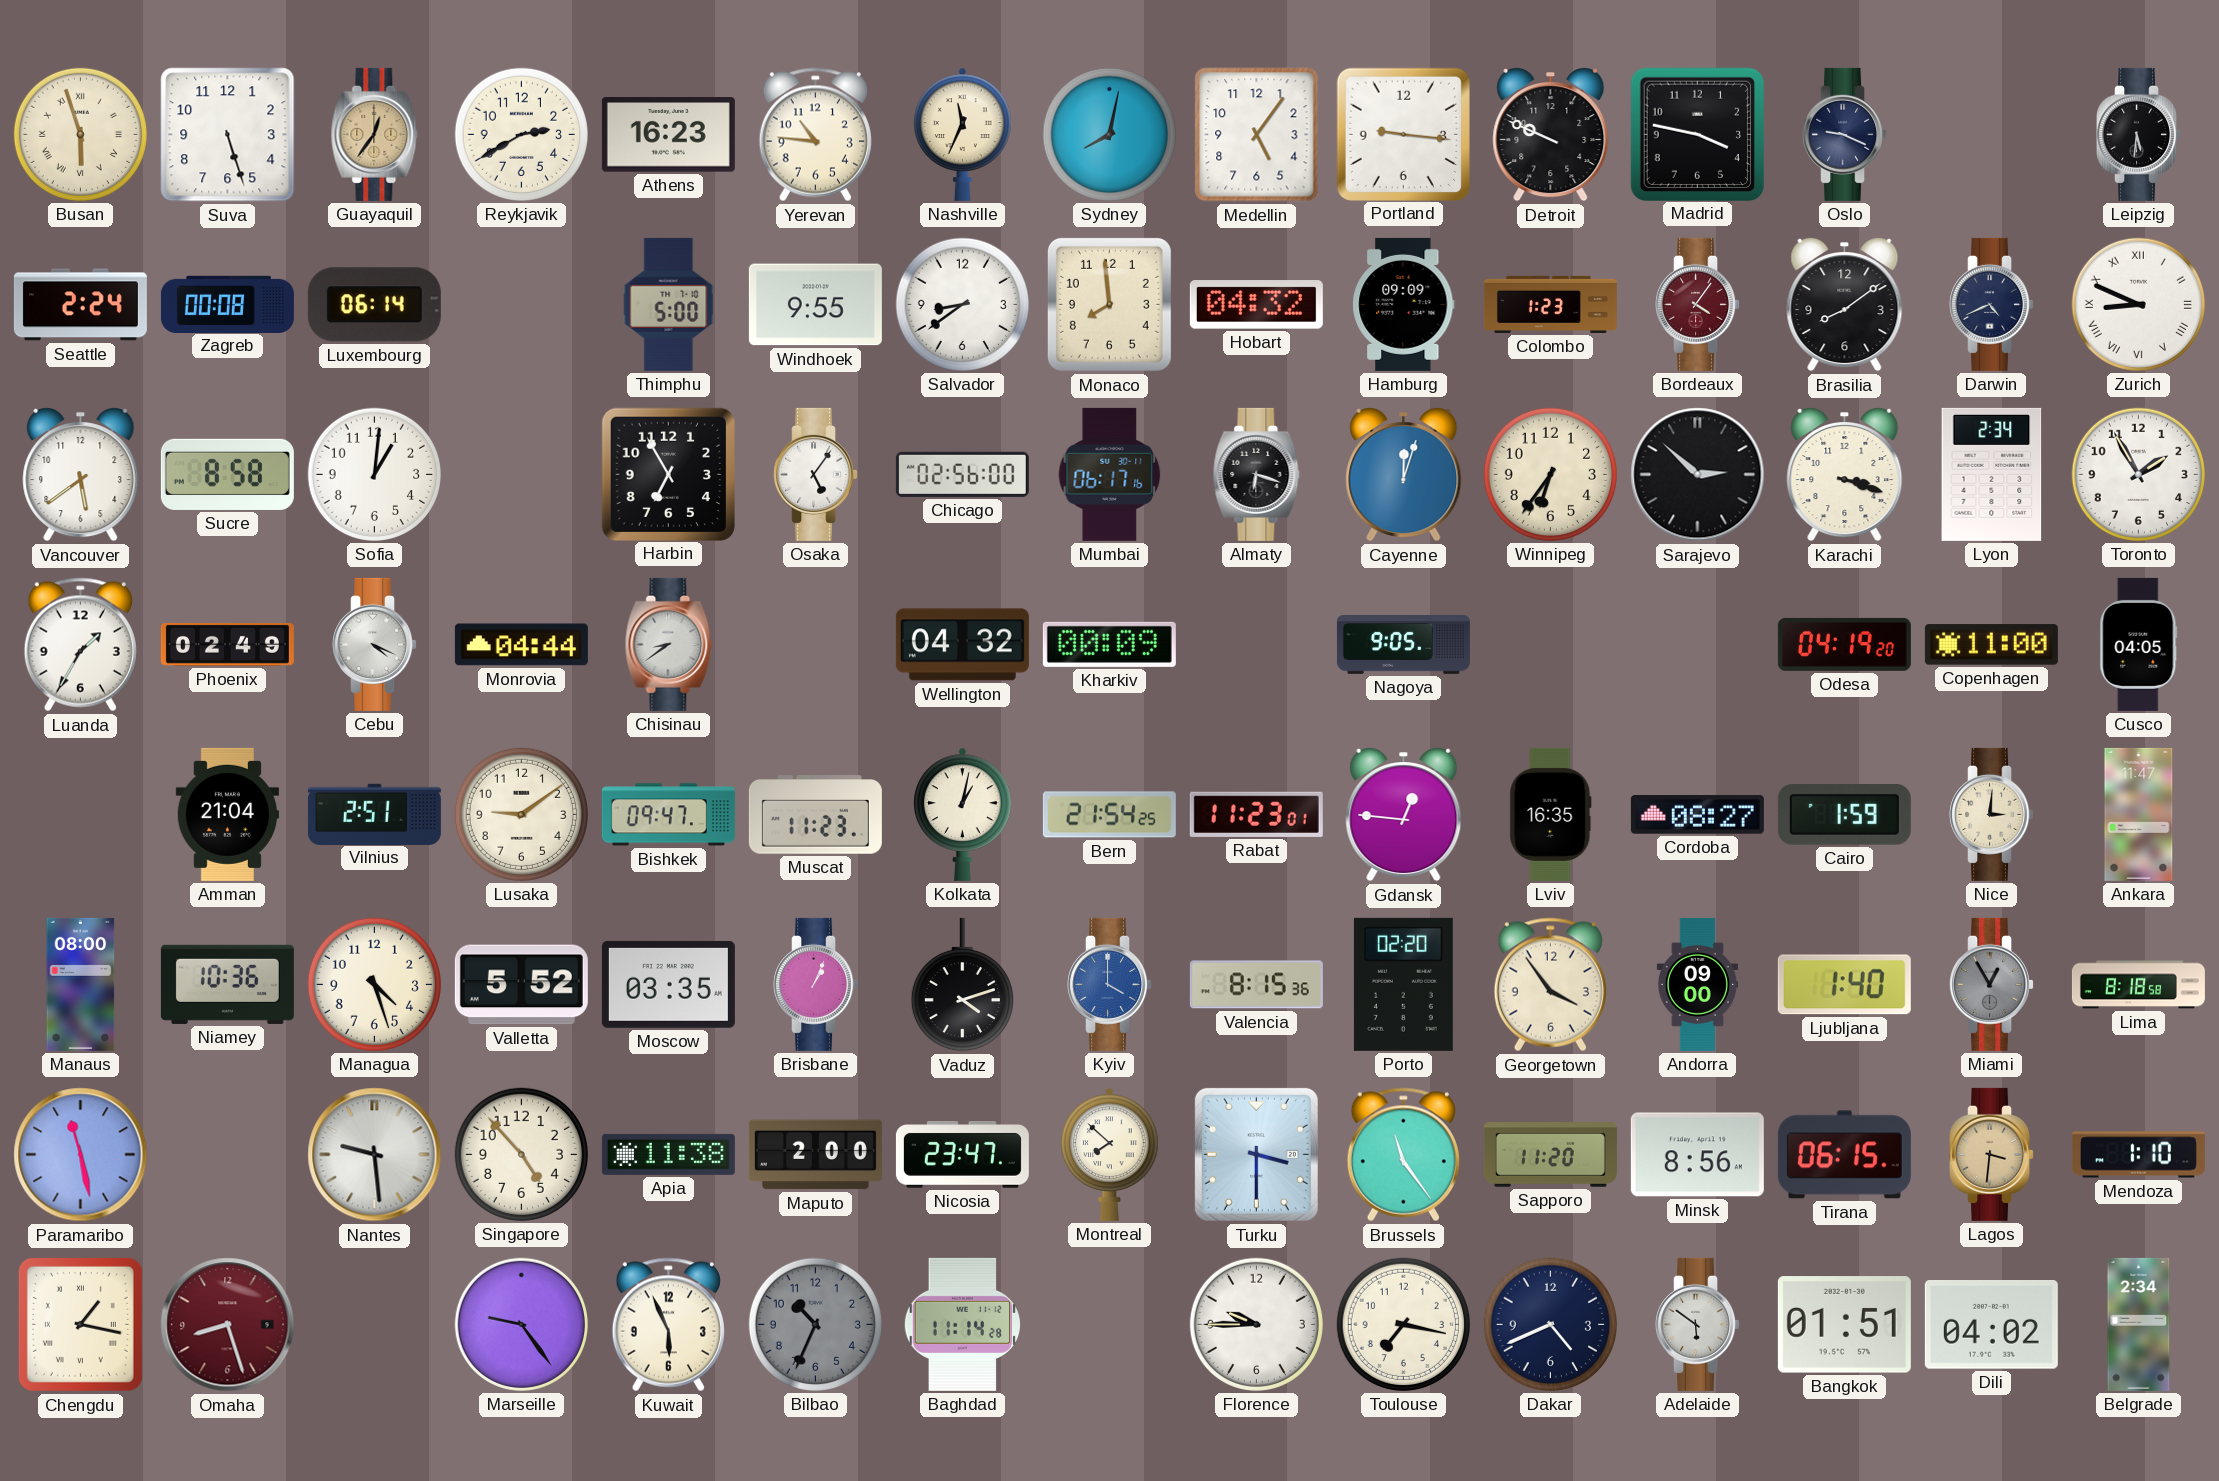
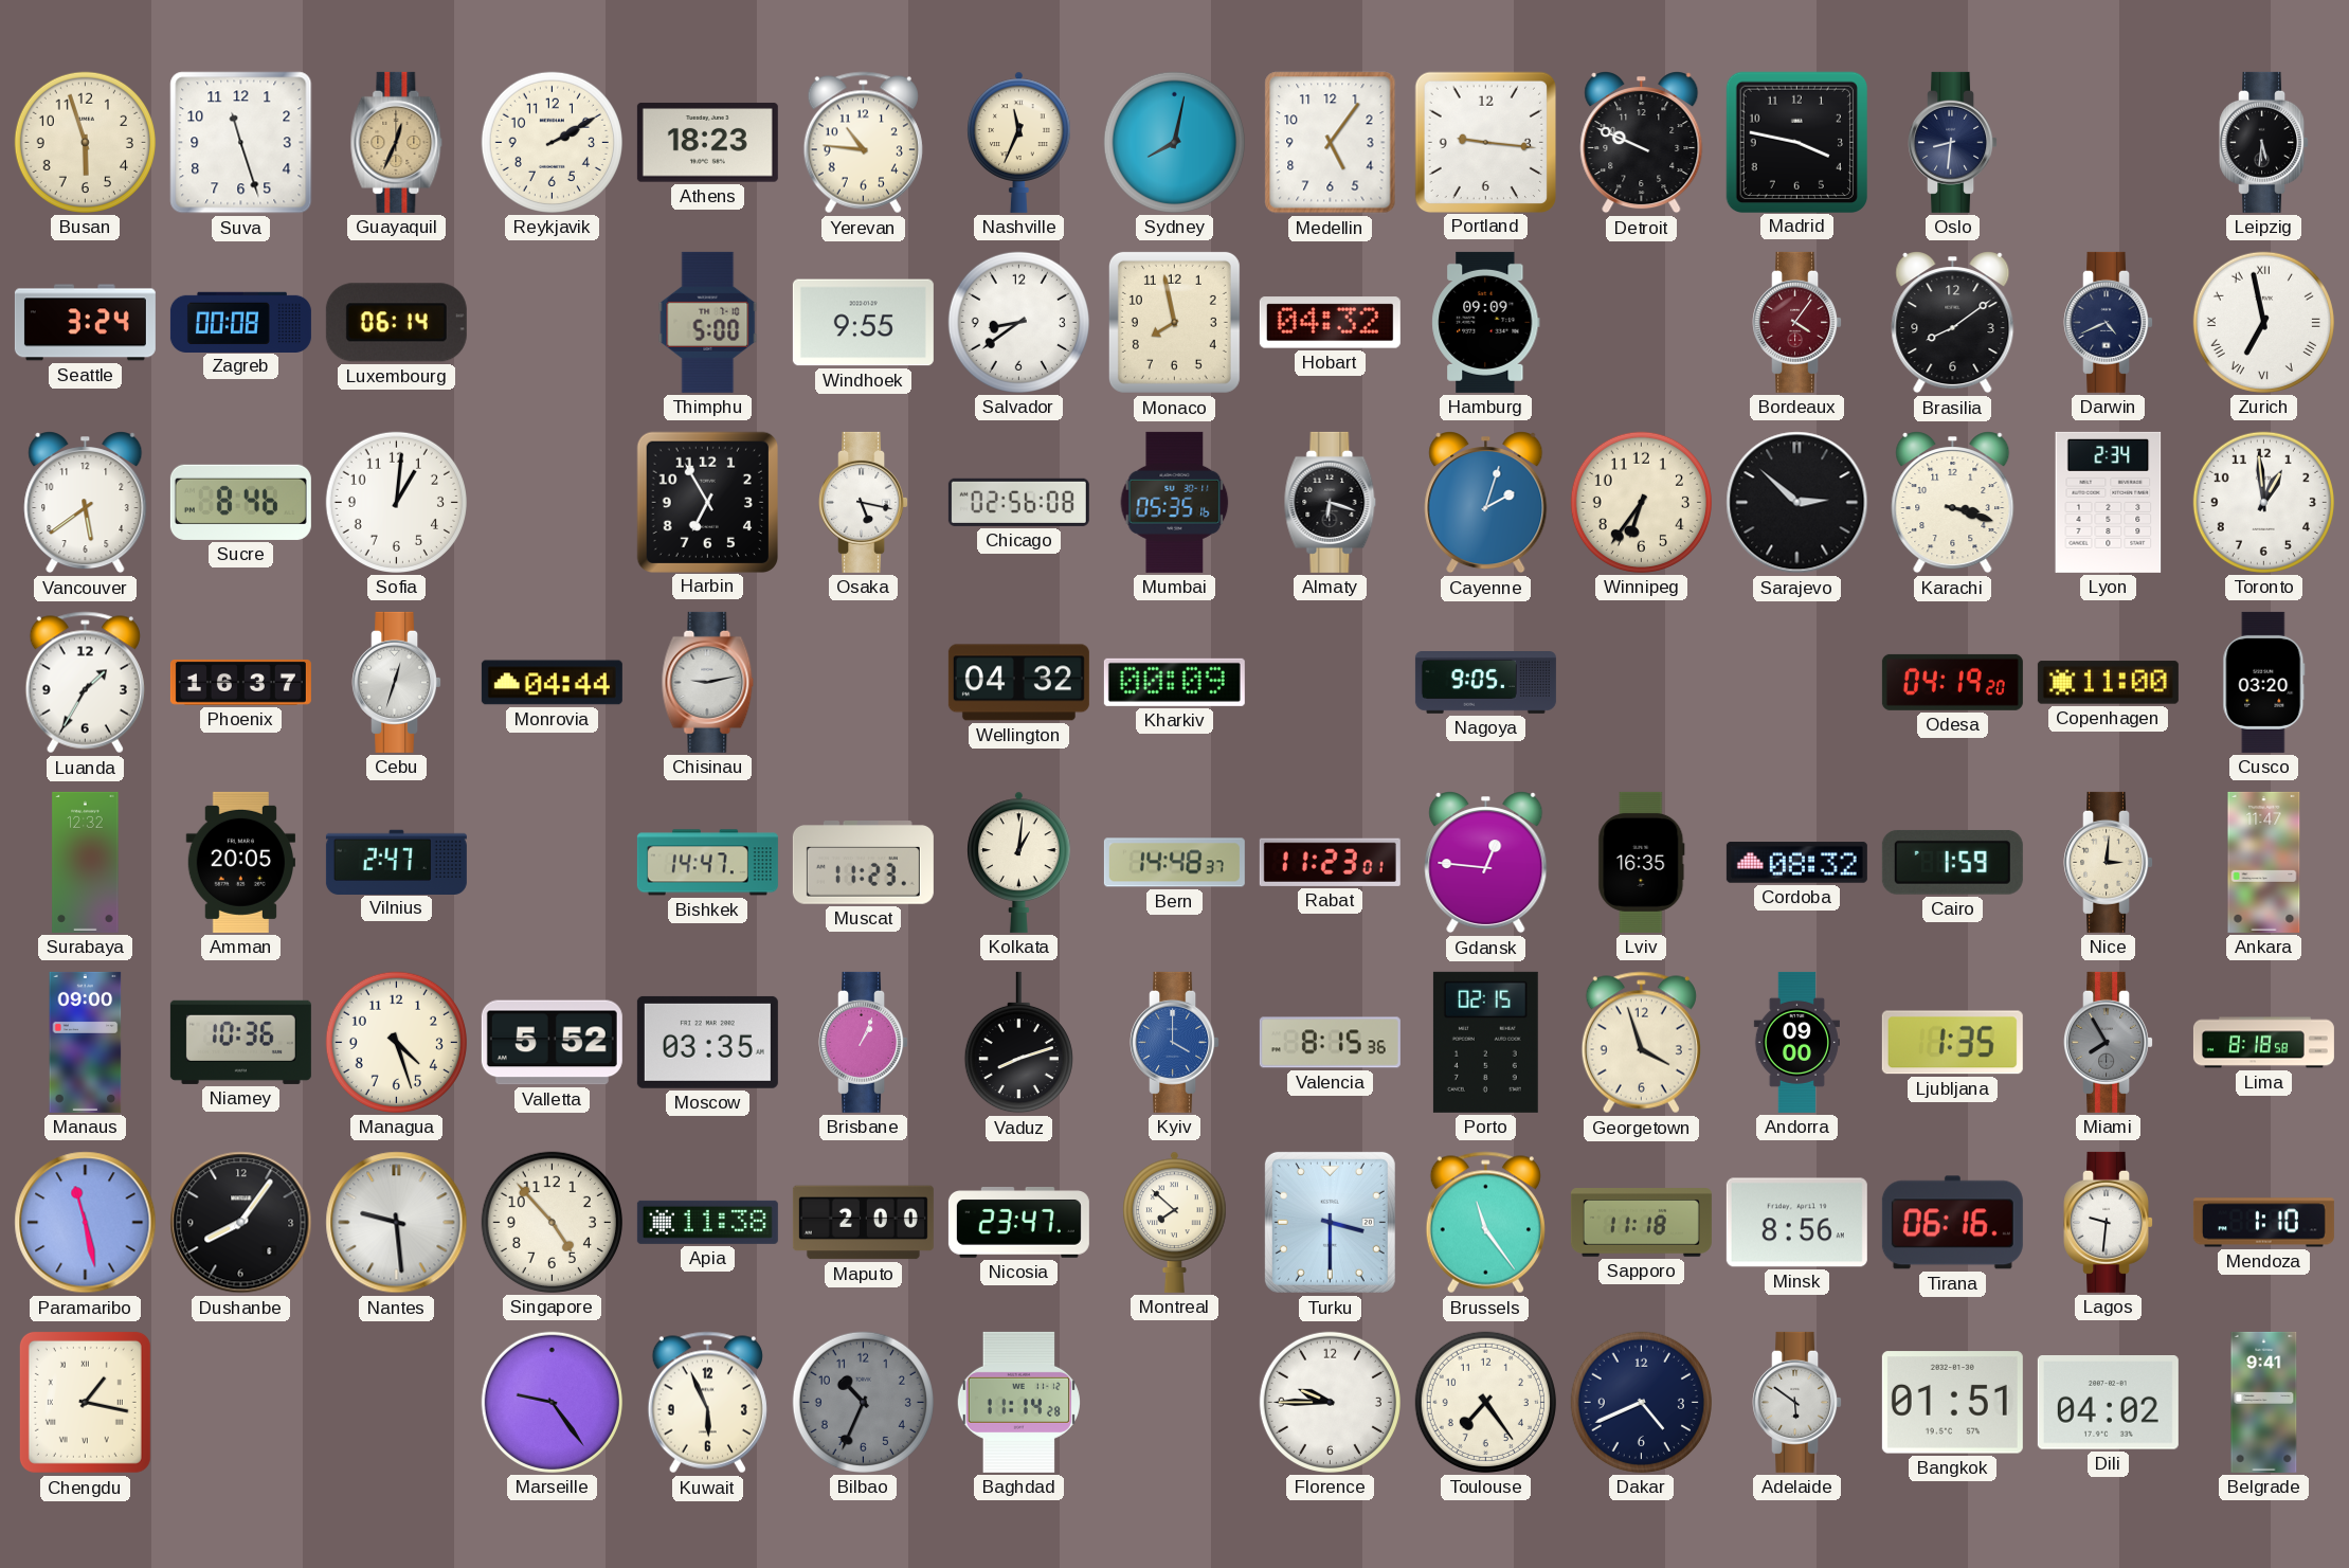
Busan numerals: Roman -> Arabic
Suva: 5:27 -> 11:27
Guayaquil: 12:36 -> 12:34
Reykjavik: 2:40 -> 2:10
Athens: 16:23 -> 18:23
Oslo: 9:19 -> 8:31
Seattle: 2:24 -> 3:24
Monaco: 7:59 -> 7:58
Colombo: 1:23 -> none
Zurich: 8:49 -> 6:58
Sucre: 8:58 -> 8:46
Osaka: 5:06 -> 5:17
Chicago: 02:56:00 -> 02:56:08
Mumbai: 06:17 -> 05:35
Cayenne: 12:03 -> 2:03
Toronto: 1:55 -> 12:59
Phoenix: 02:49 -> 16:37
Cebu: 4:19 -> 12:33
Chisinau: 8:39 -> 9:13
Cusco: 04:05 -> 03:20
Surabaya: none -> 12:32
Amman: 21:04 -> 20:05
Vilnius: 2:51 -> 2:47
Lusaka: 9:09 -> none
Bishkek: 09:47 -> 14:47
Kolkata: 1:02 -> 1:01
Bern: 21:54 -> 14:48
Cordoba: 08:27 -> 08:32
Manaus: 08:00 -> 09:00
Vaduz: 4:12 -> 8:12
Porto: 02:20 -> 02:15
Georgetown: 3:54 -> 3:57
Ljubljana: 1:40 -> 1:35
Miami: 12:55 -> 7:55
Dushanbe: none -> 8:06
Sapporo: 11:20 -> 11:18
Tirana: 06:15 -> 06:16
Lagos: 3:31 -> 9:31
Lagos dial: champagne -> white
Omaha: 8:27 -> none
Toulouse: 7:17 -> 7:24
Belgrade: 2:34 -> 9:41
